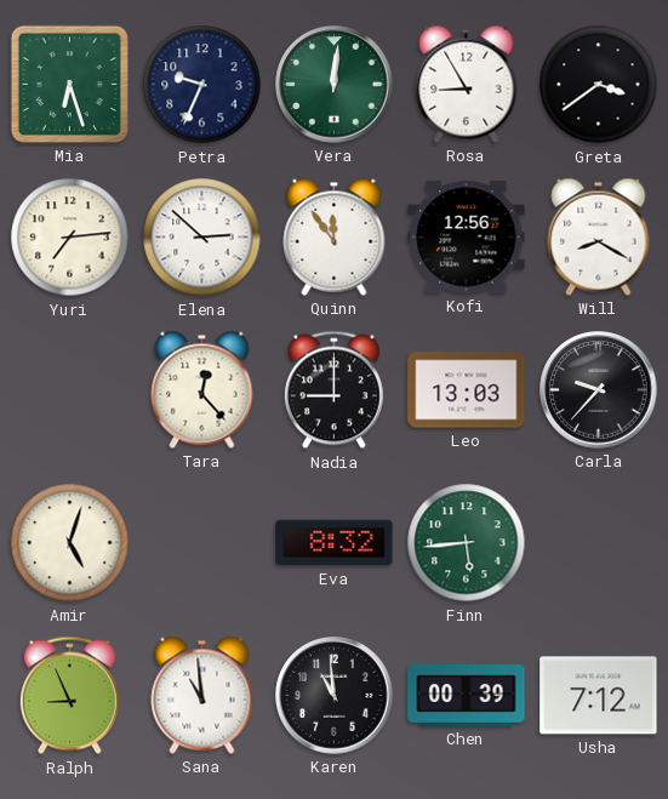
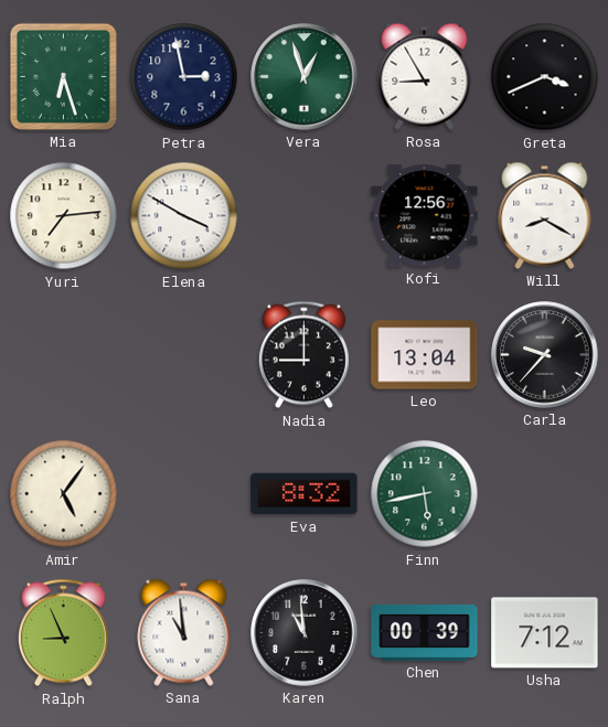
Petra: 9:34 -> 2:58
Vera: 12:01 -> 12:57
Greta: 3:39 -> 3:41
Elena: 2:52 -> 3:50
Quinn: 11:54 -> none
Tara: 12:23 -> none
Leo: 13:03 -> 13:04
Amir: 5:03 -> 5:06
Finn: 5:44 -> 5:43
